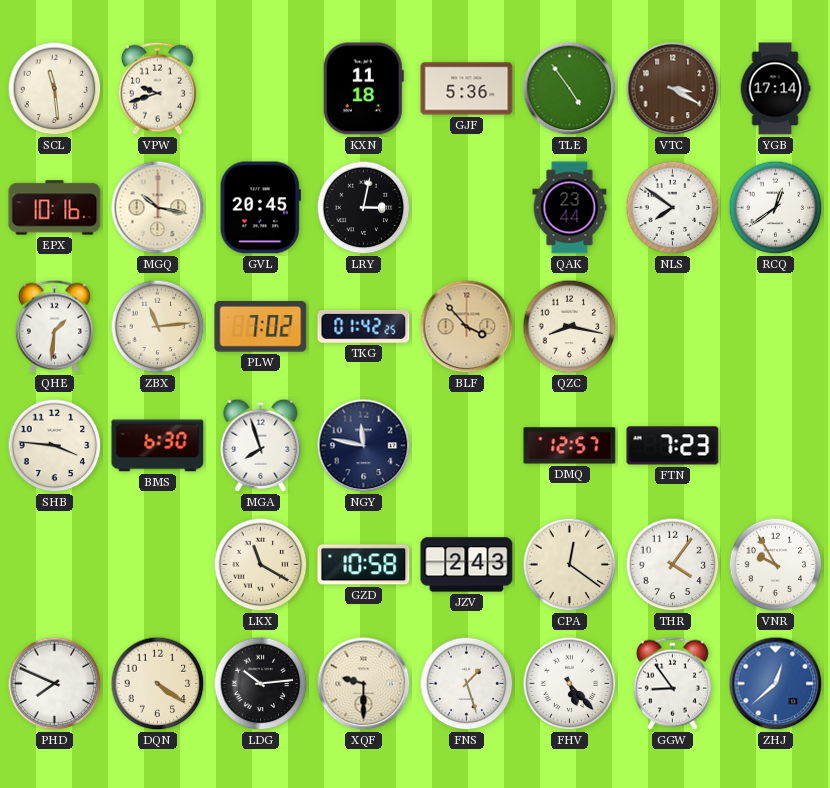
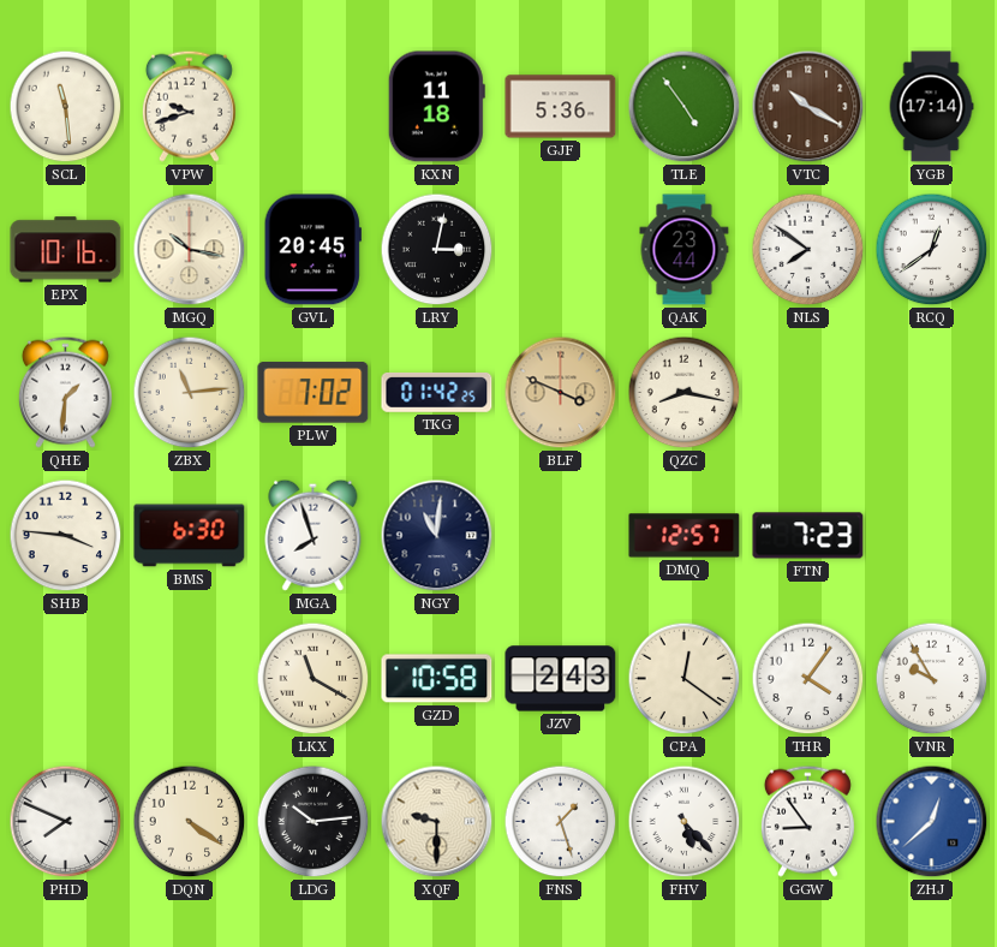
VTC: 3:20 -> 10:20
BLF: 3:53 -> 3:49
NGY: 11:47 -> 11:01
